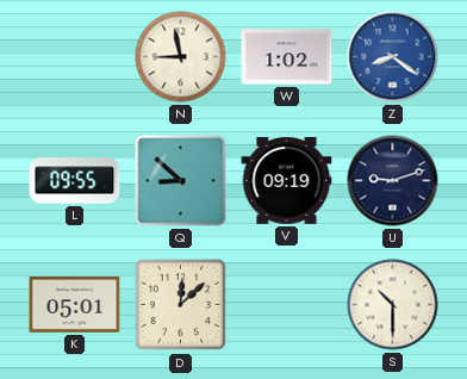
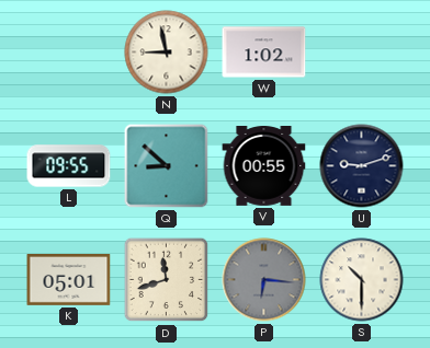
Z: 8:21 -> none
V: 09:19 -> 00:55
D: 12:08 -> 11:42
P: none -> 6:16
